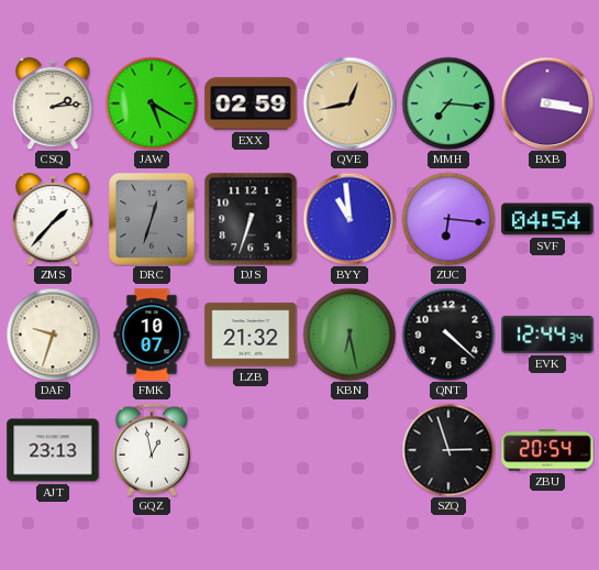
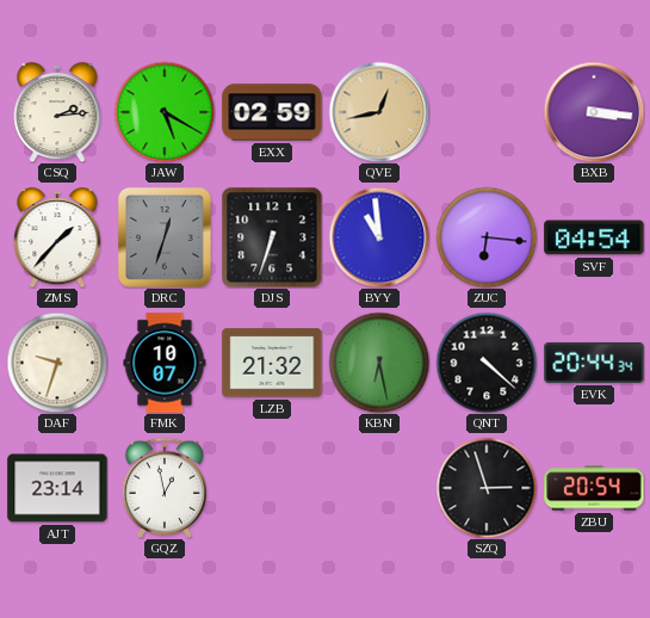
MMH: 7:16 -> none
BXB: 3:17 -> 3:16
EVK: 12:44 -> 20:44
AJT: 23:13 -> 23:14
